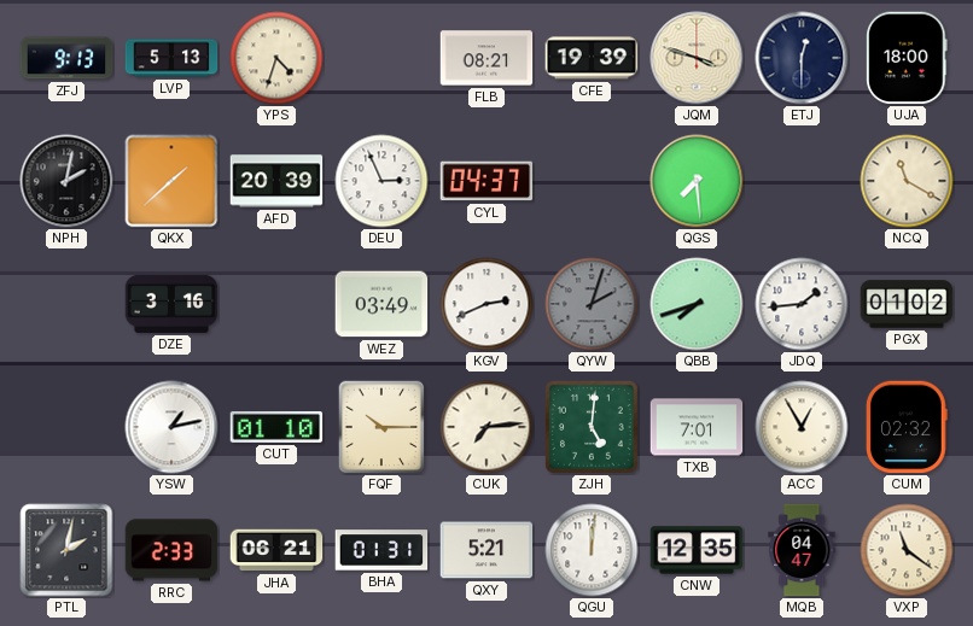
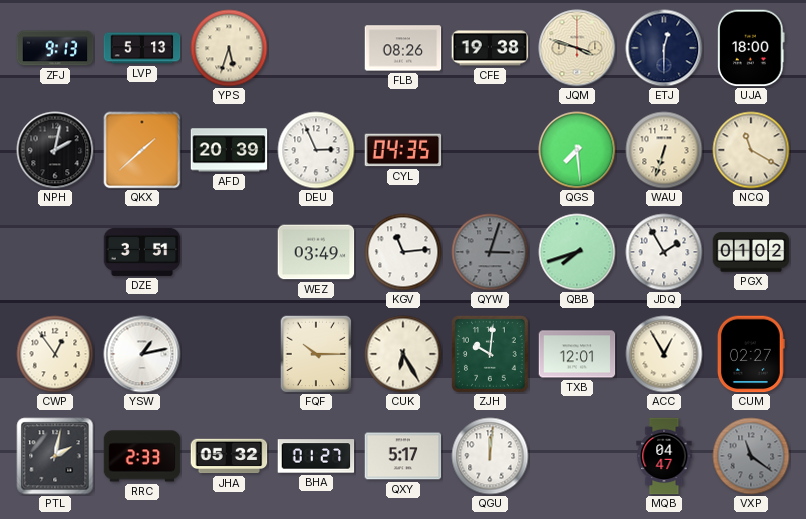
YPS: 4:33 -> 5:33
FLB: 08:21 -> 08:26
CFE: 19:39 -> 19:38
CYL: 04:37 -> 04:35
WAU: none -> 6:33
DZE: 3:16 -> 3:51
KGV: 2:41 -> 11:14
QYW: 2:03 -> 3:03
JDQ: 1:44 -> 1:55
CWP: none -> 12:54
CUT: 01:10 -> none
CUK: 7:14 -> 6:25
ZJH: 5:01 -> 10:01
TXB: 7:01 -> 12:01
CUM: 02:32 -> 02:27
JHA: 06:21 -> 05:32
BHA: 01:31 -> 01:27
QXY: 5:21 -> 5:17
CNW: 12:35 -> none
VXP dial: cream -> grey
